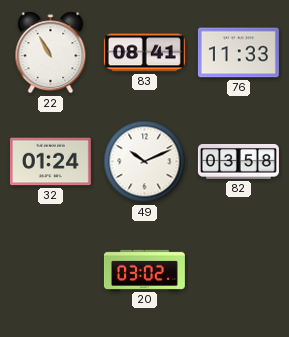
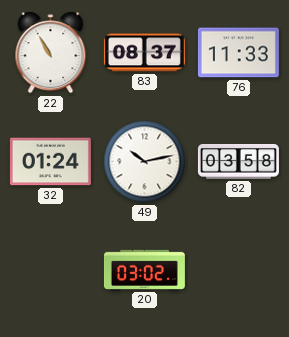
83: 08:41 -> 08:37
49: 10:11 -> 10:13
